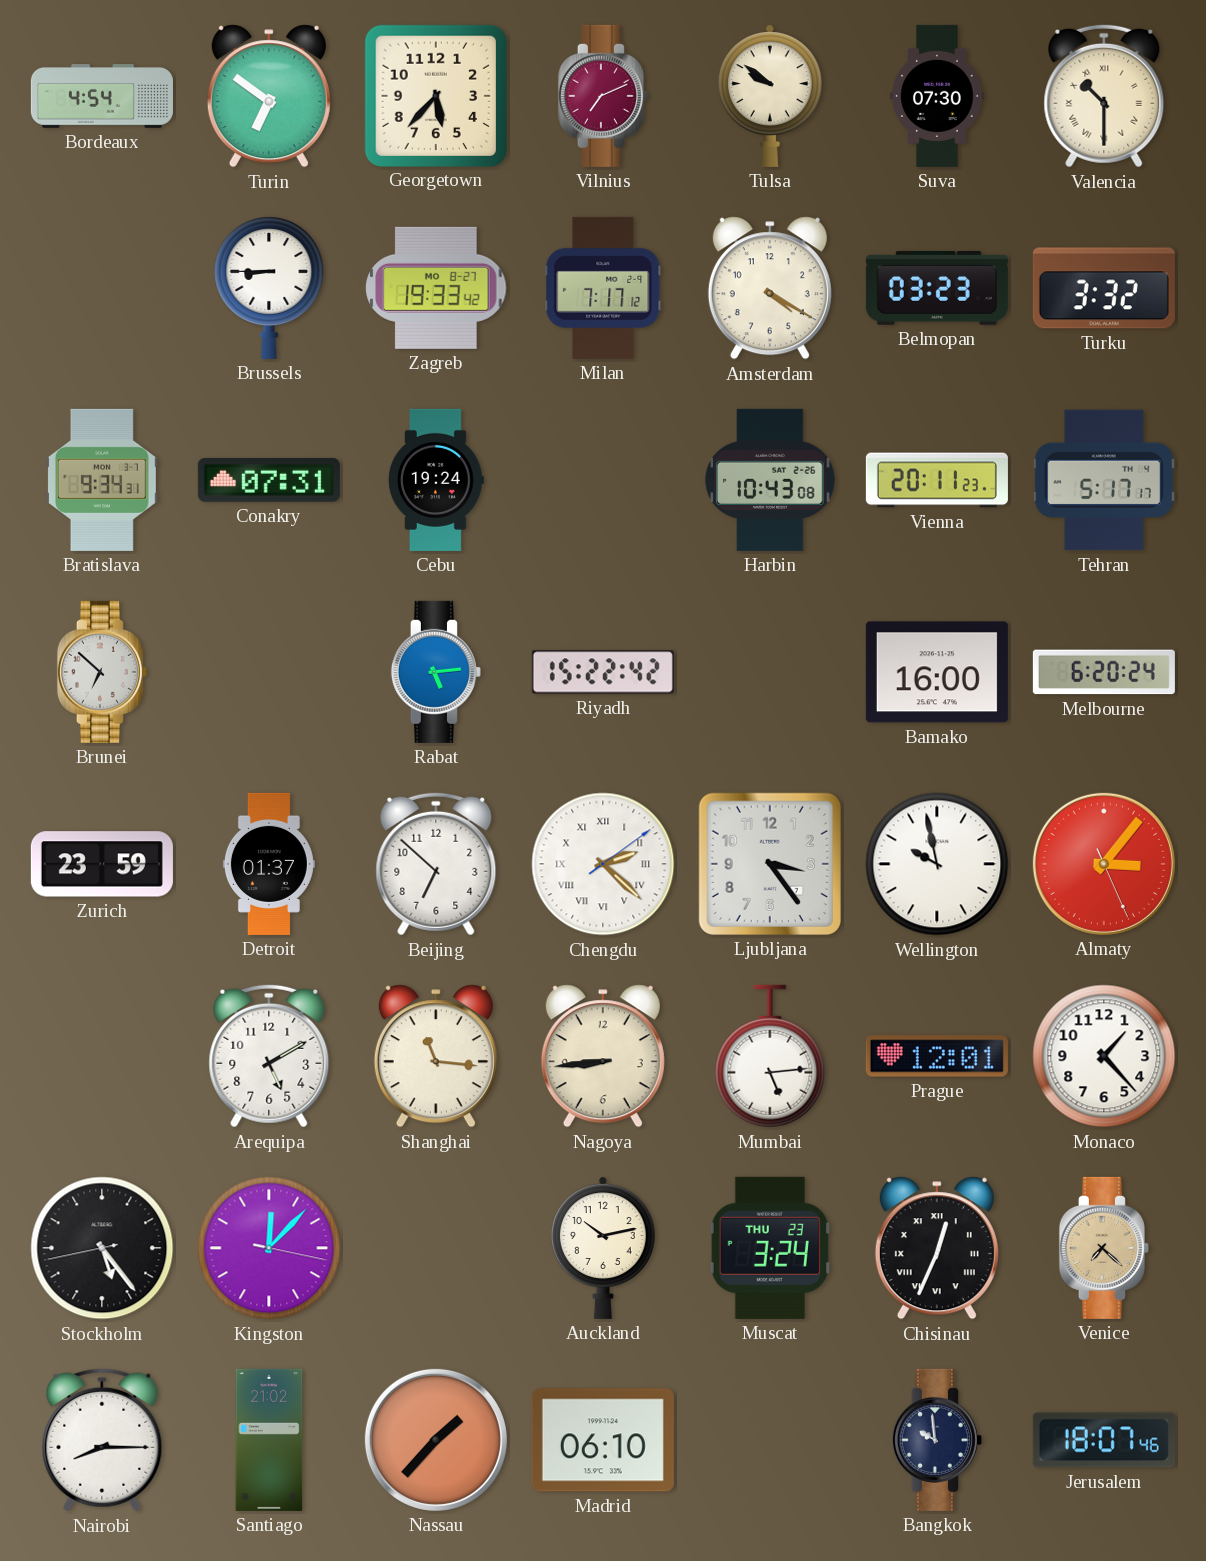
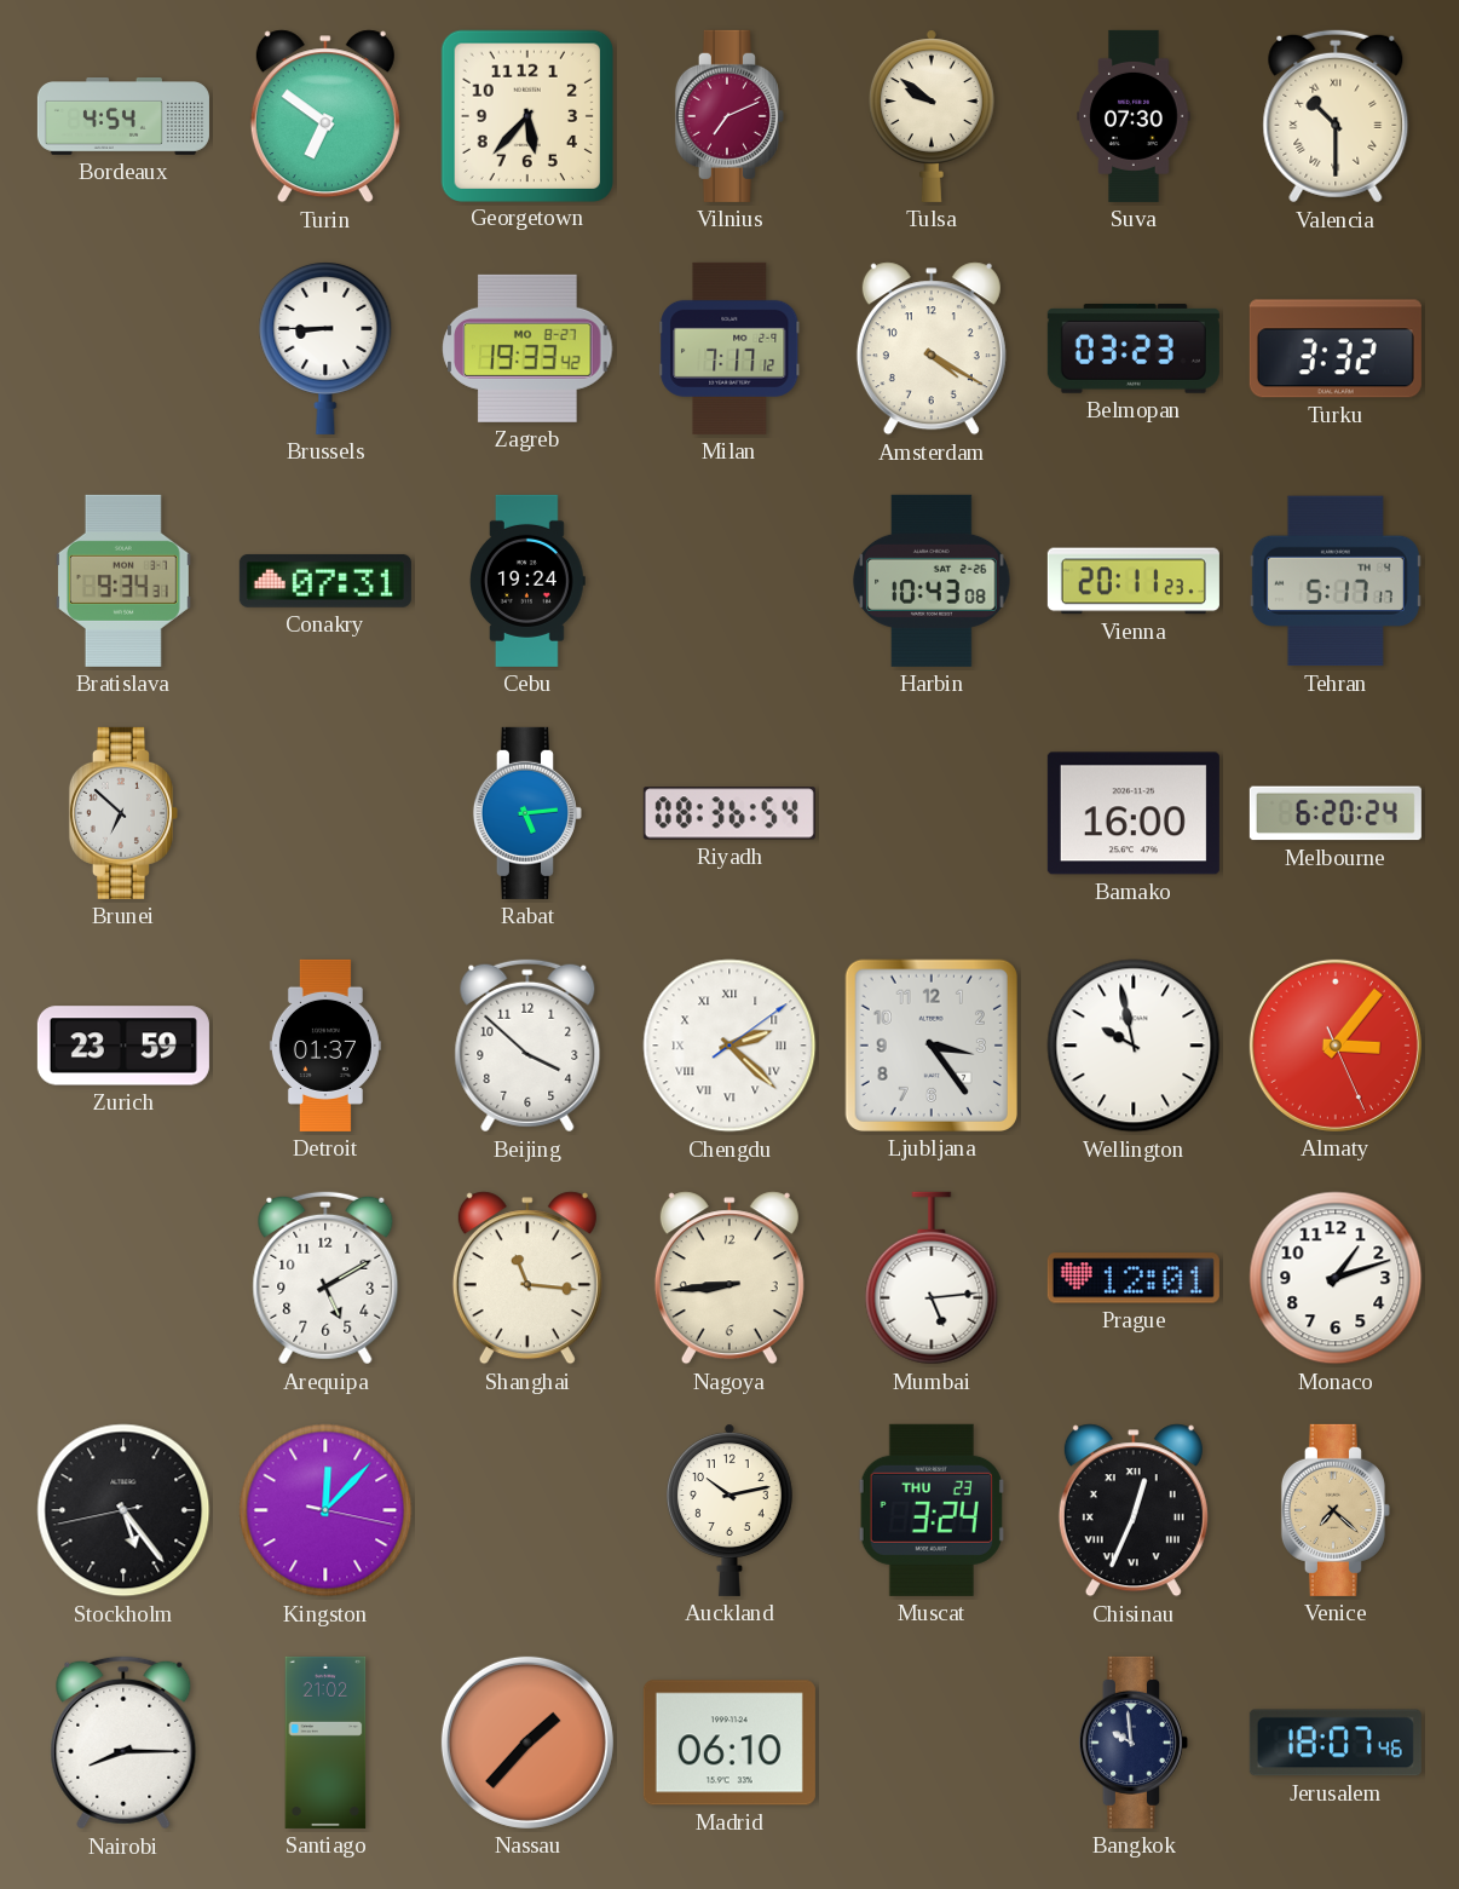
Riyadh: 15:22 -> 08:36
Beijing: 6:52 -> 3:52
Monaco: 1:23 -> 1:12
